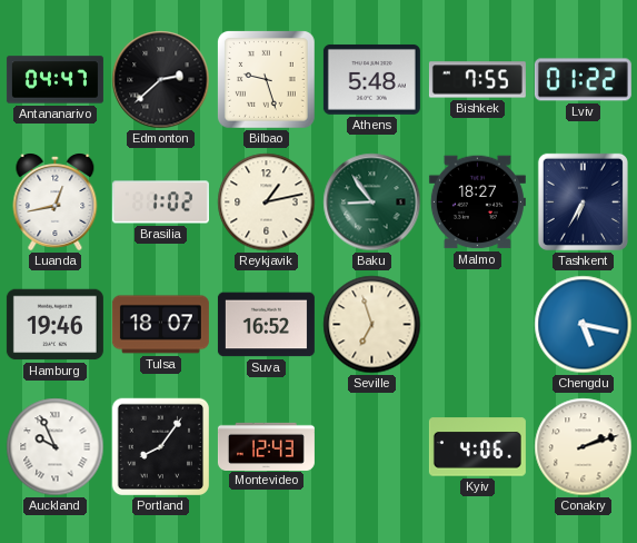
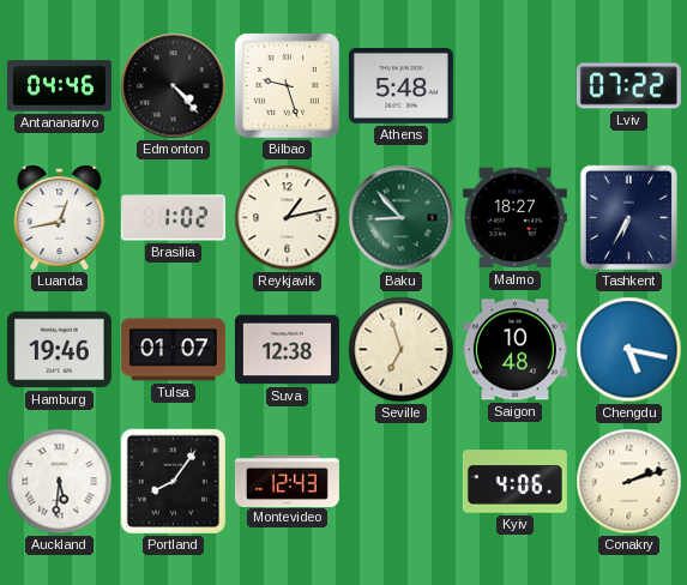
Antananarivo: 04:47 -> 04:46
Edmonton: 2:38 -> 4:23
Bishkek: 7:55 -> none
Lviv: 01:22 -> 07:22
Baku: 8:54 -> 8:53
Tulsa: 18:07 -> 01:07
Suva: 16:52 -> 12:38
Saigon: none -> 10:48
Auckland: 9:56 -> 5:31
